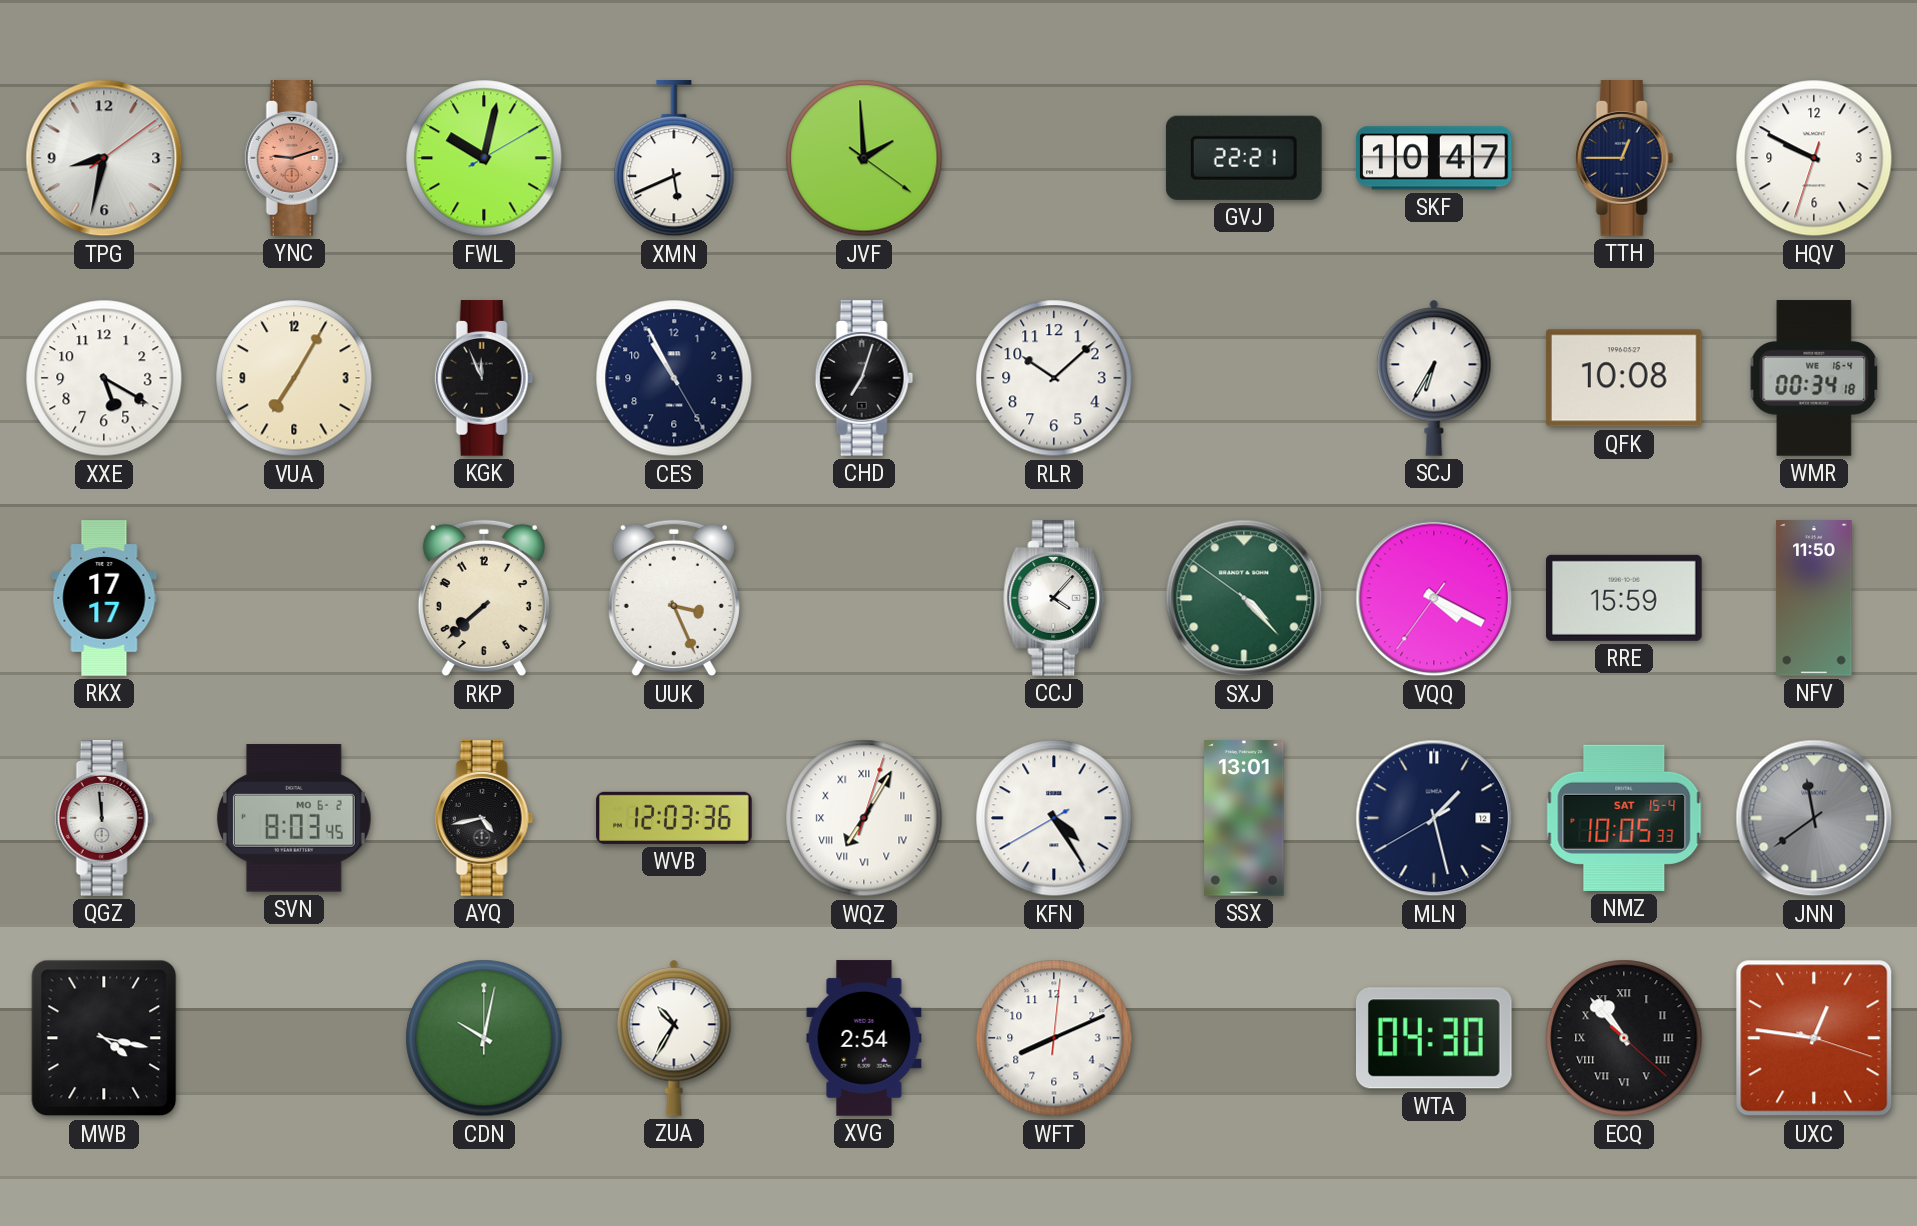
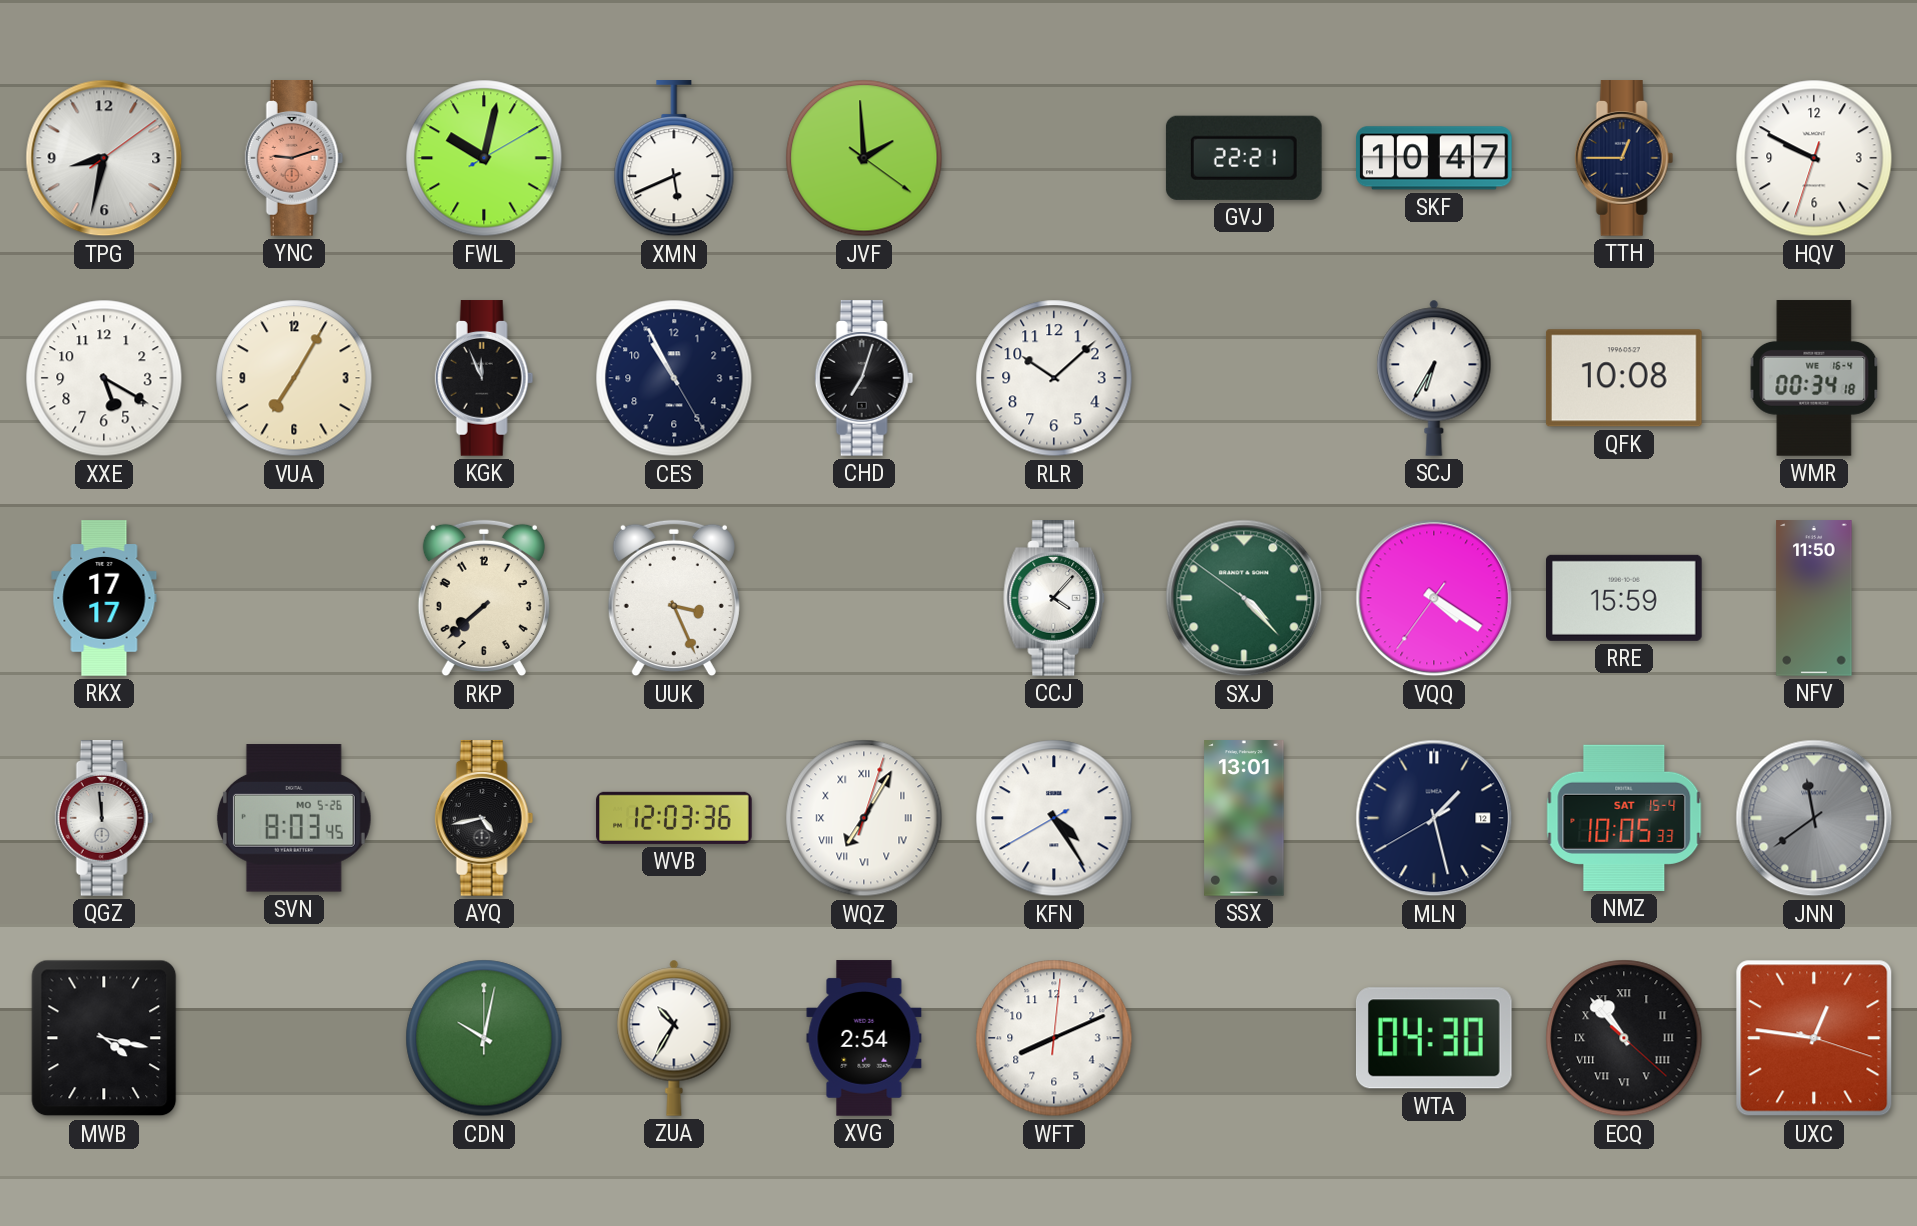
VQQ: 4:19 -> 4:20
SVN date: MO 6-2 -> MO 5-26
